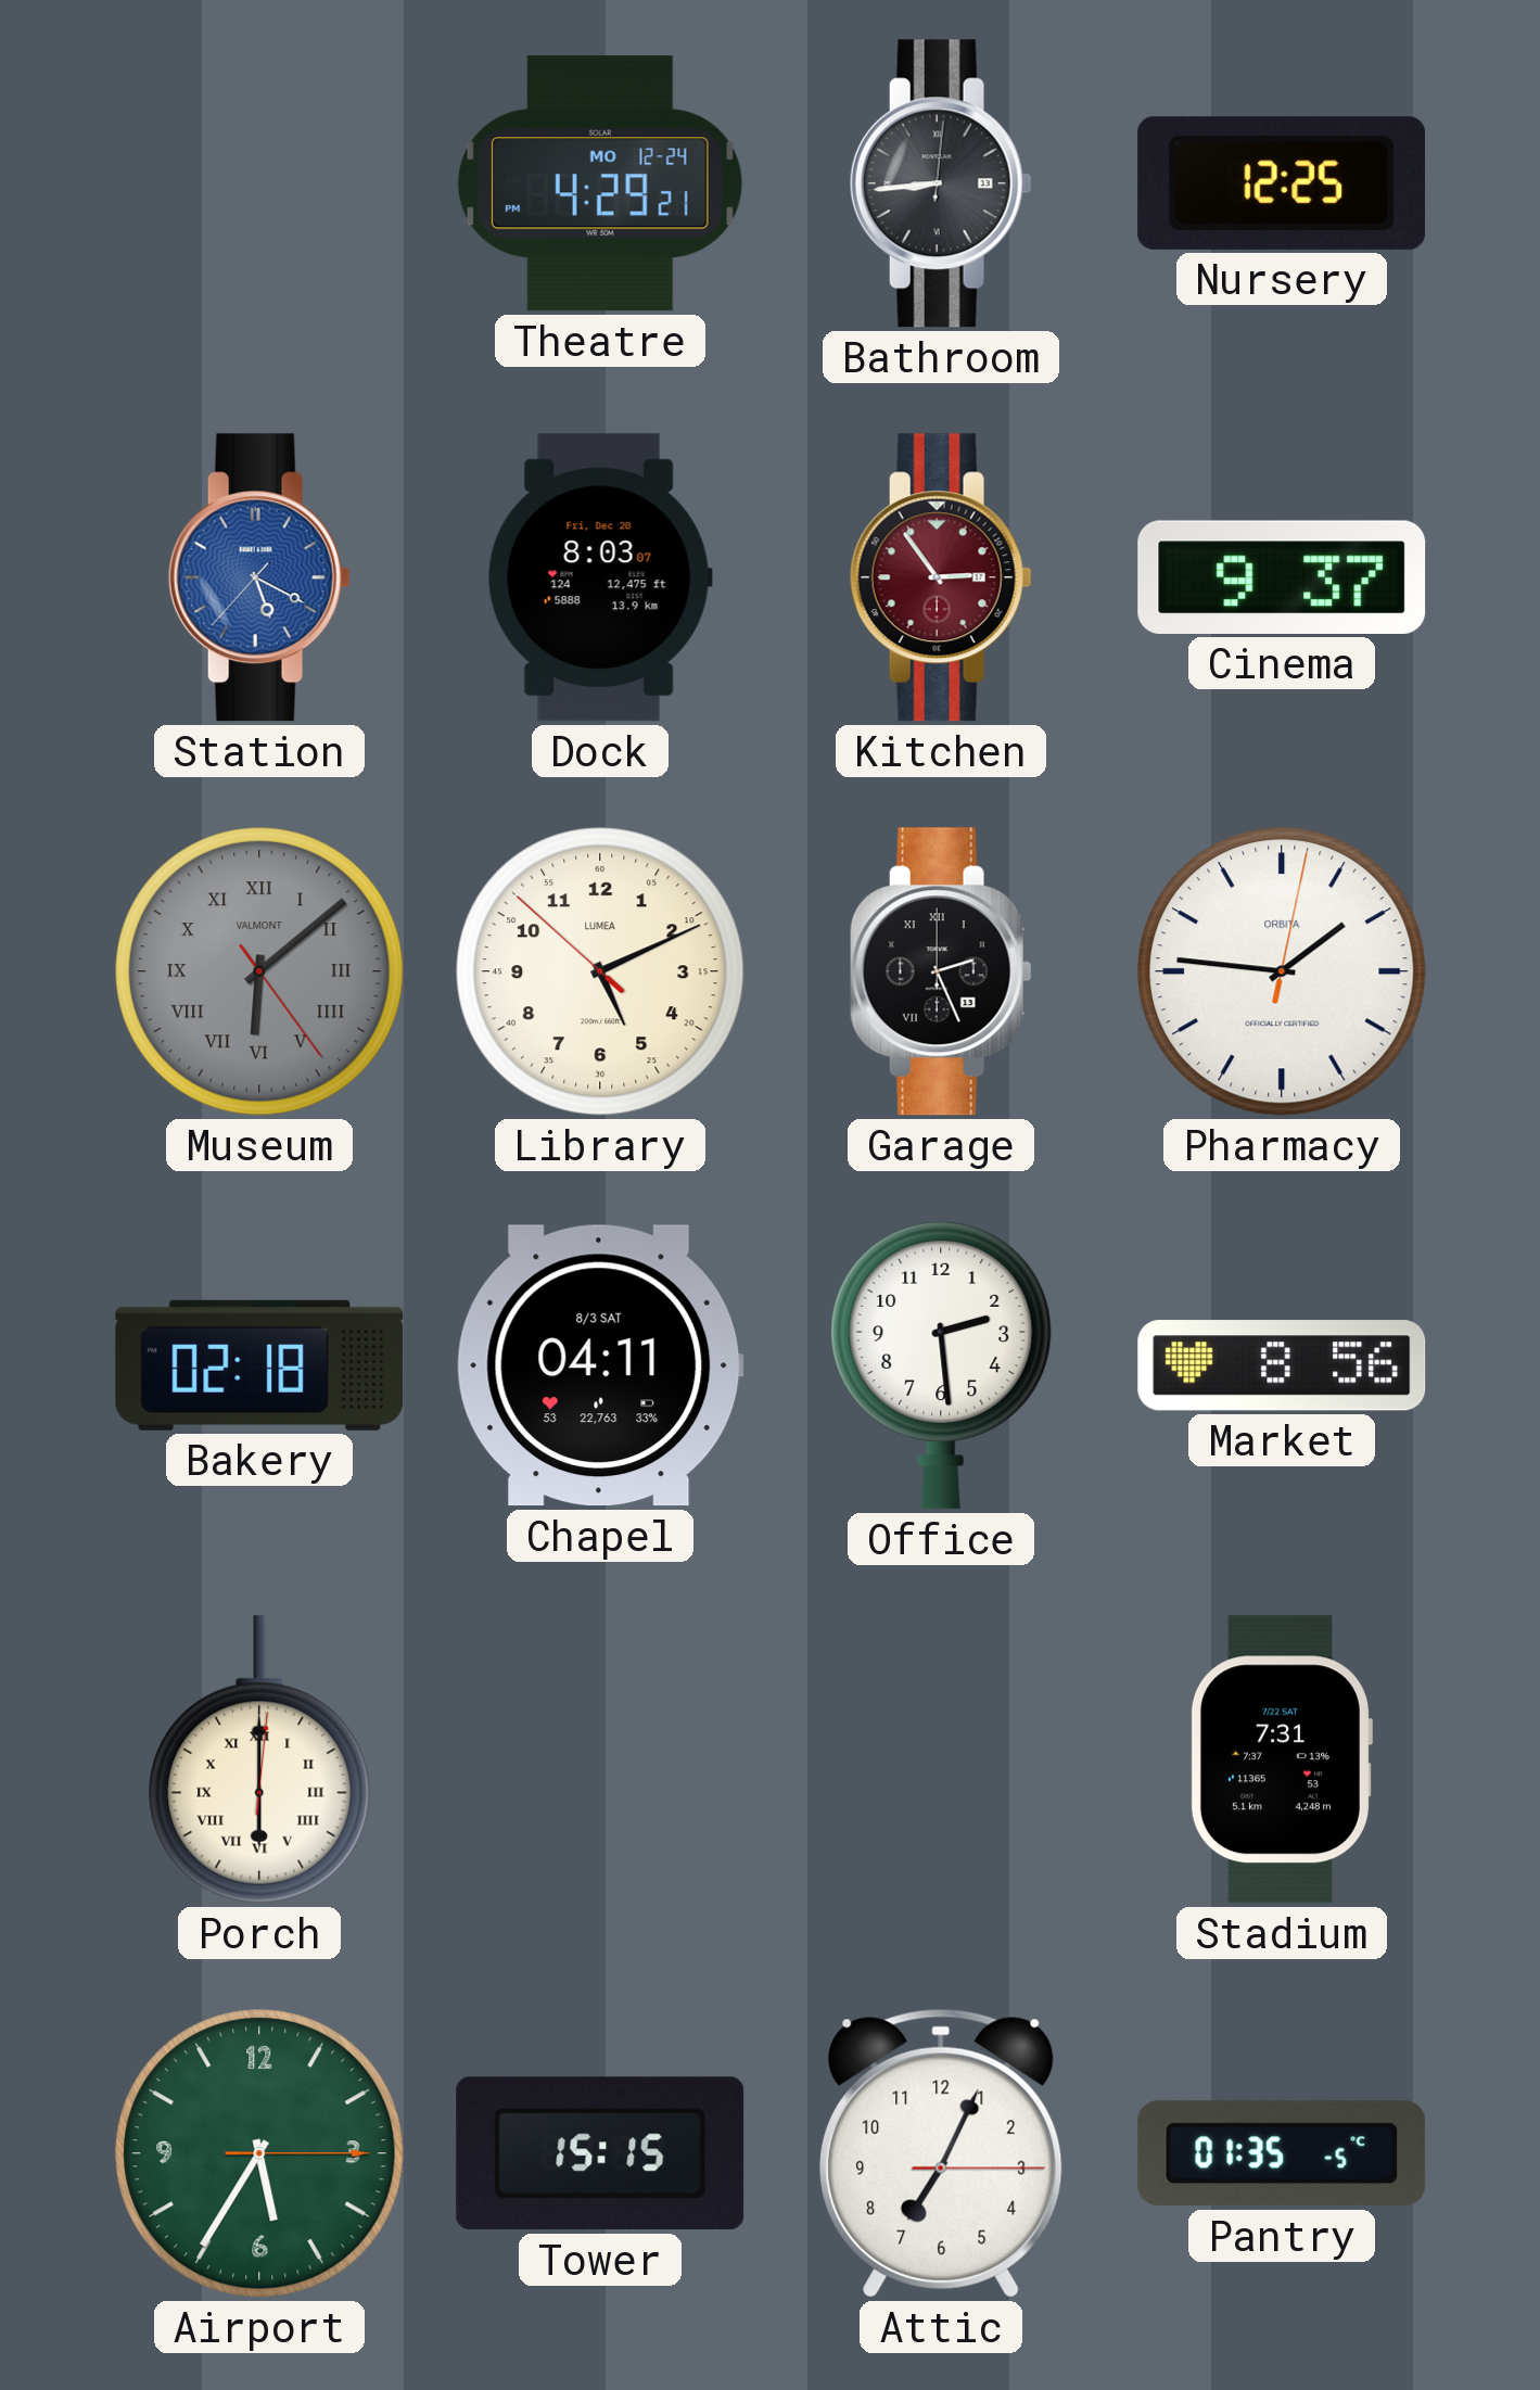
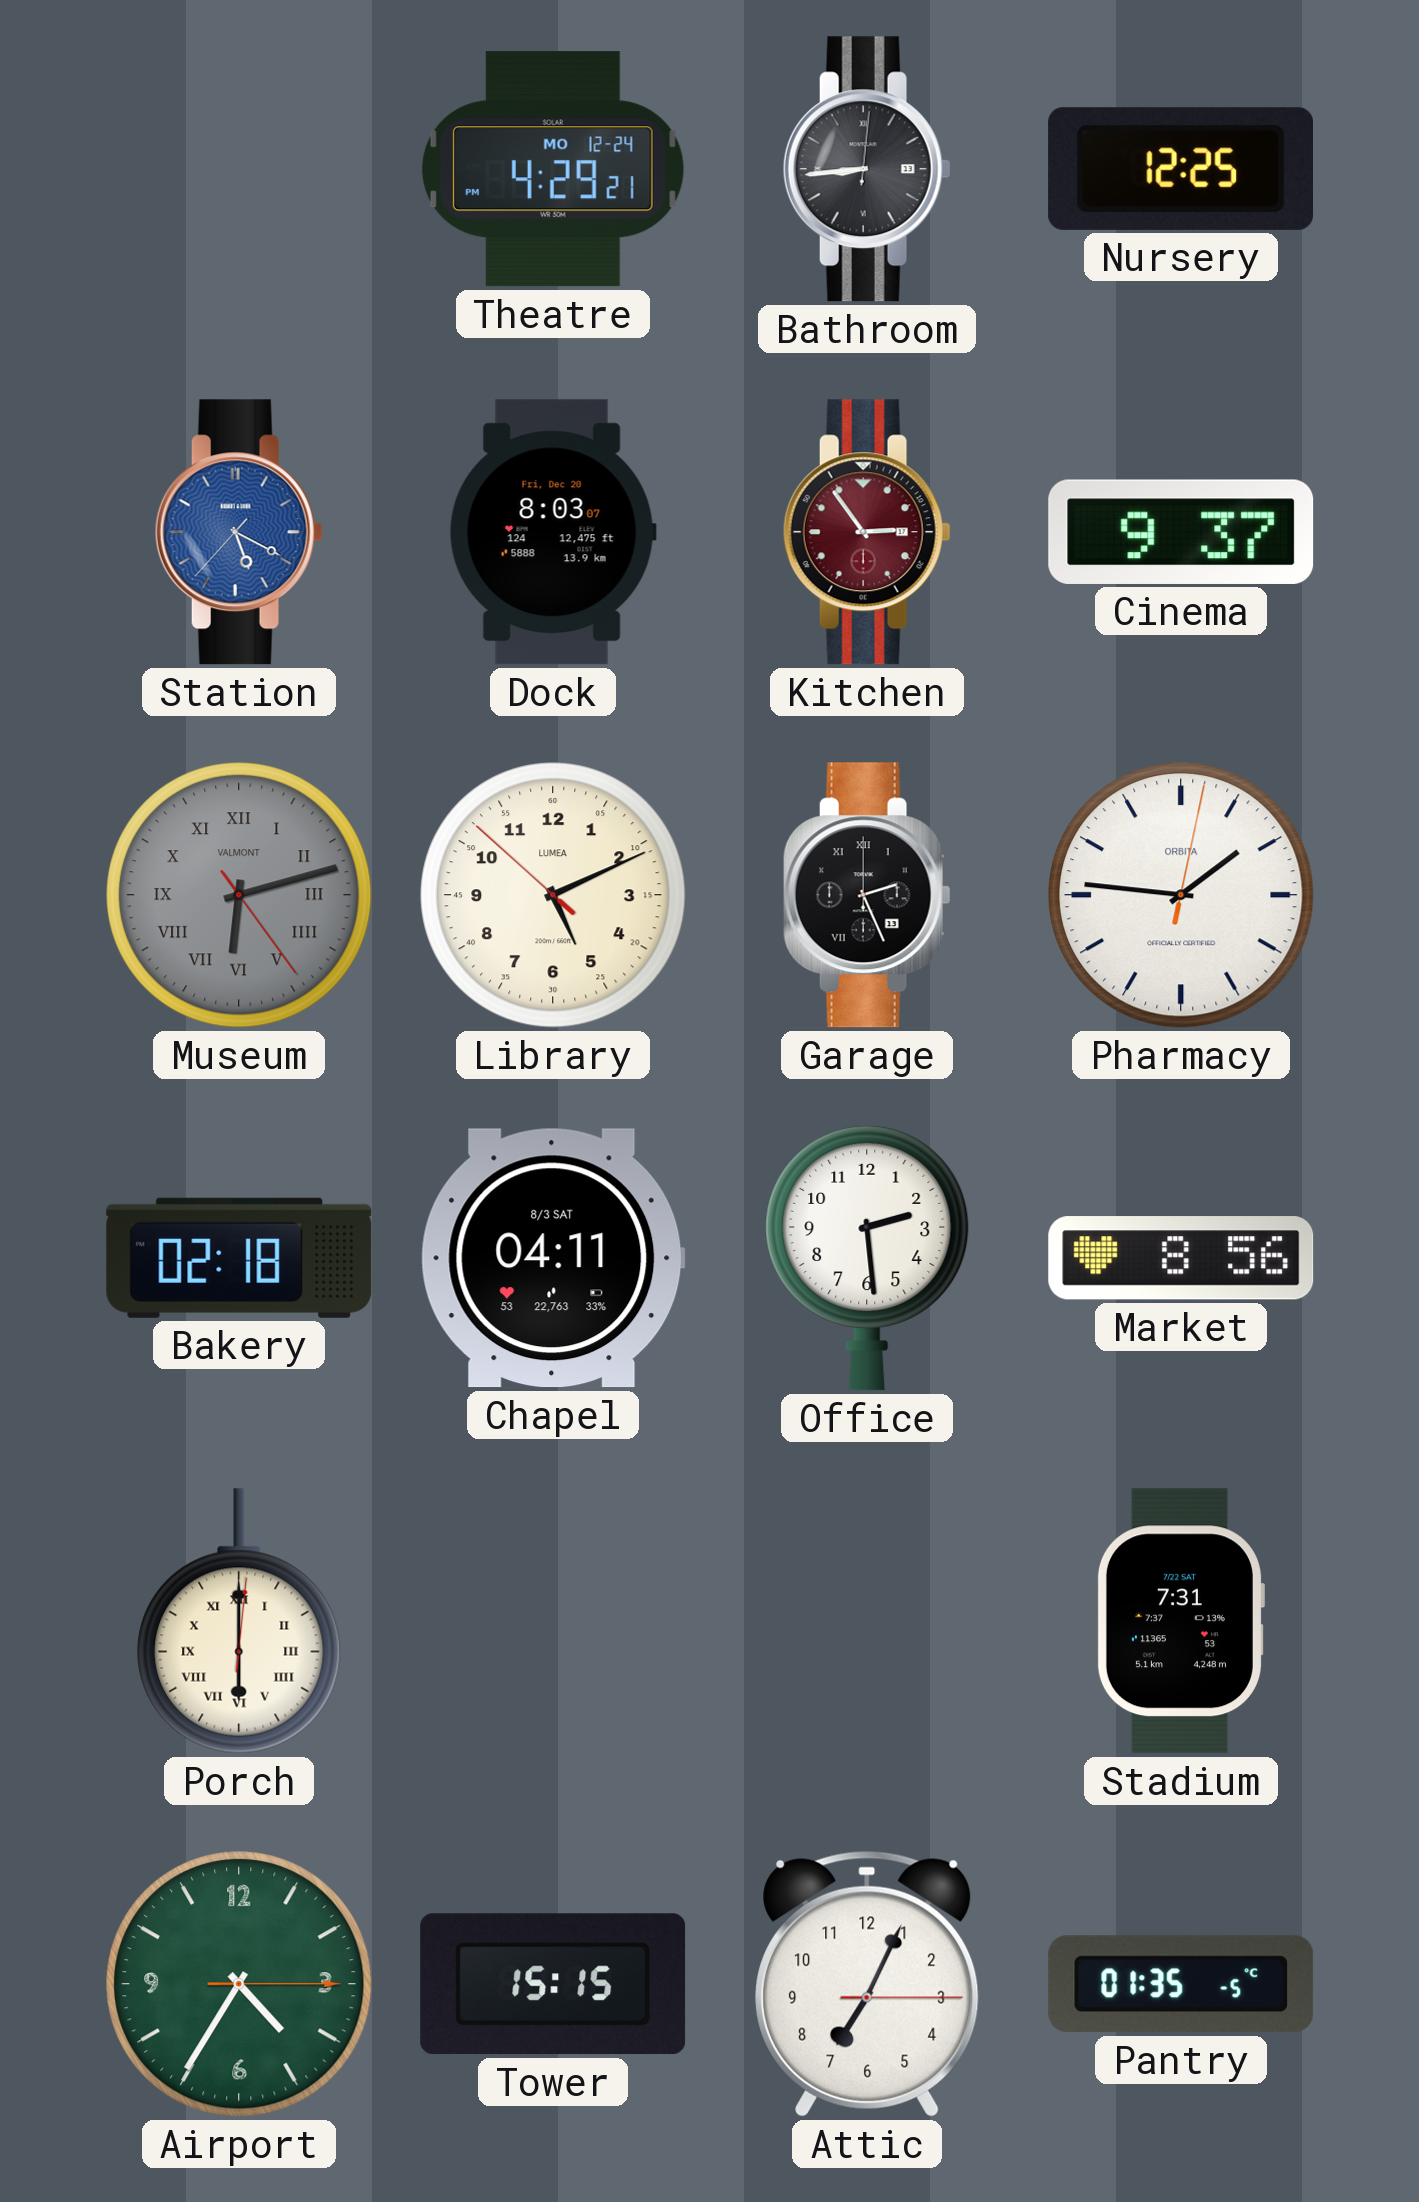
Museum: 6:08 -> 6:12
Airport: 5:35 -> 4:35
